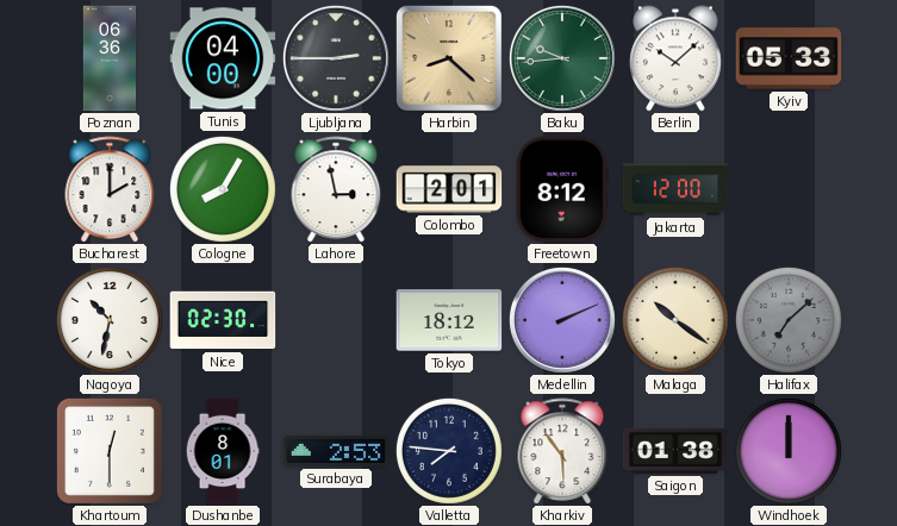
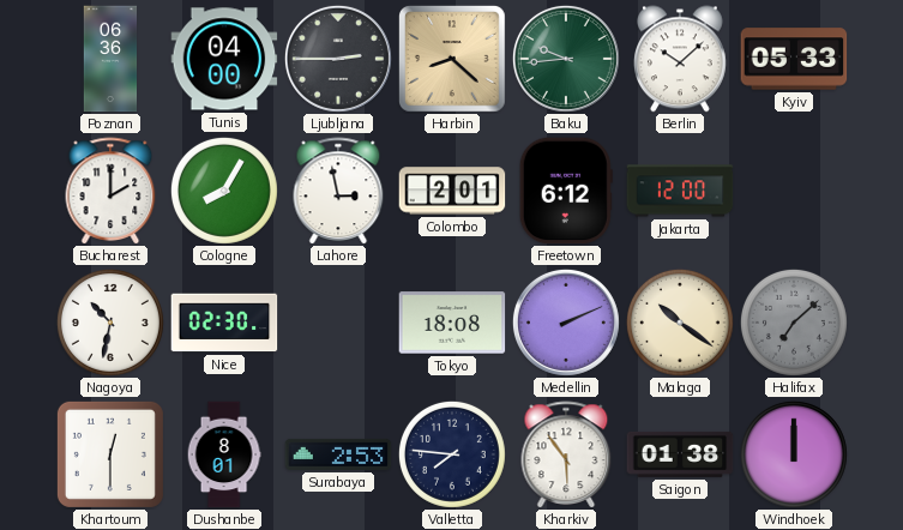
Freetown: 8:12 -> 6:12
Tokyo: 18:12 -> 18:08
